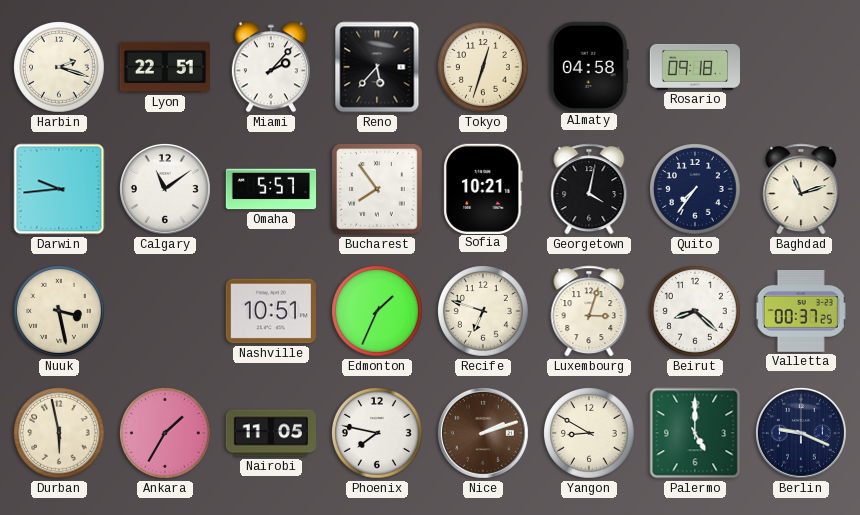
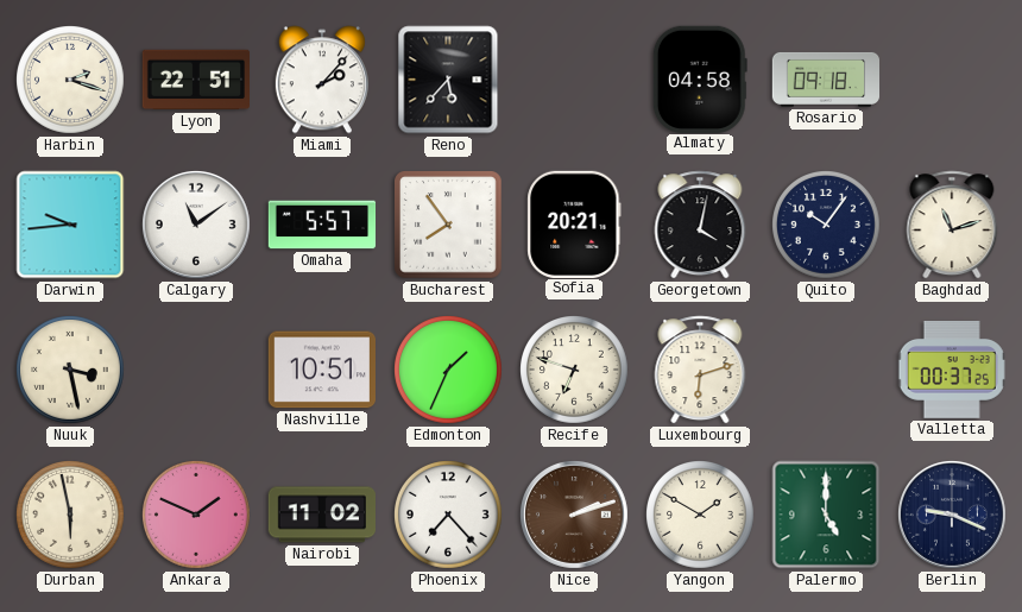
Tokyo: 12:33 -> none
Sofia: 10:21 -> 20:21
Quito: 7:36 -> 10:06
Luxembourg: 3:03 -> 6:12
Beirut: 8:22 -> none
Ankara: 1:35 -> 1:49
Nairobi: 11:05 -> 11:02
Phoenix: 7:47 -> 7:23
Yangon: 8:50 -> 1:50
